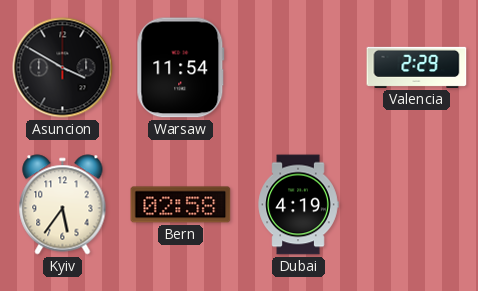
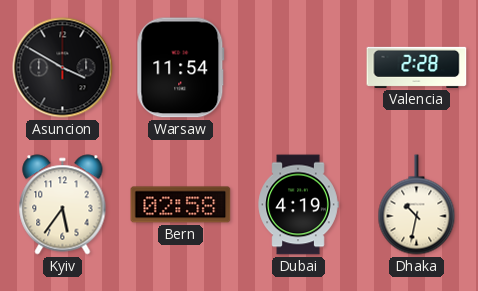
Valencia: 2:29 -> 2:28
Dhaka: none -> 10:32
